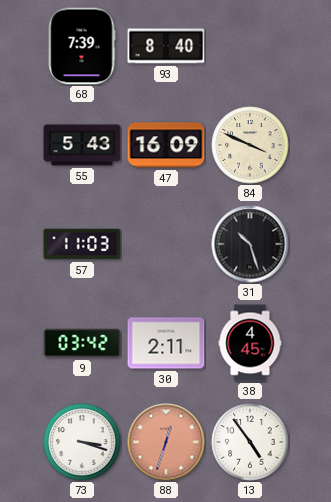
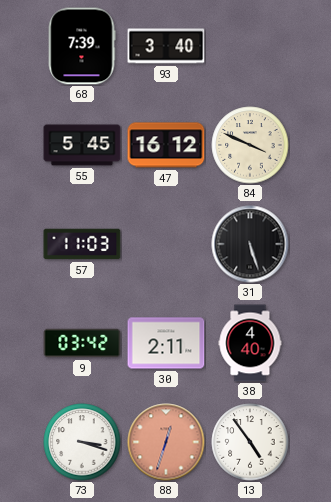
93: 8:40 -> 3:40
55: 5:43 -> 5:45
47: 16:09 -> 16:12
31: 10:27 -> 5:27
38: 4:45 -> 4:40
